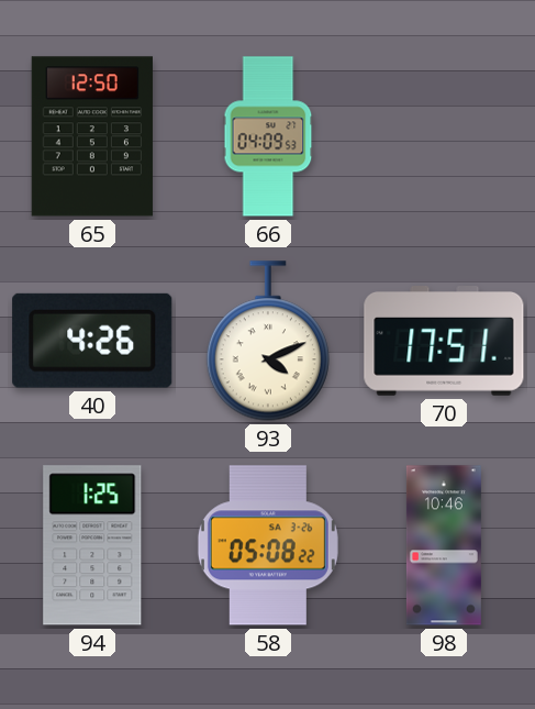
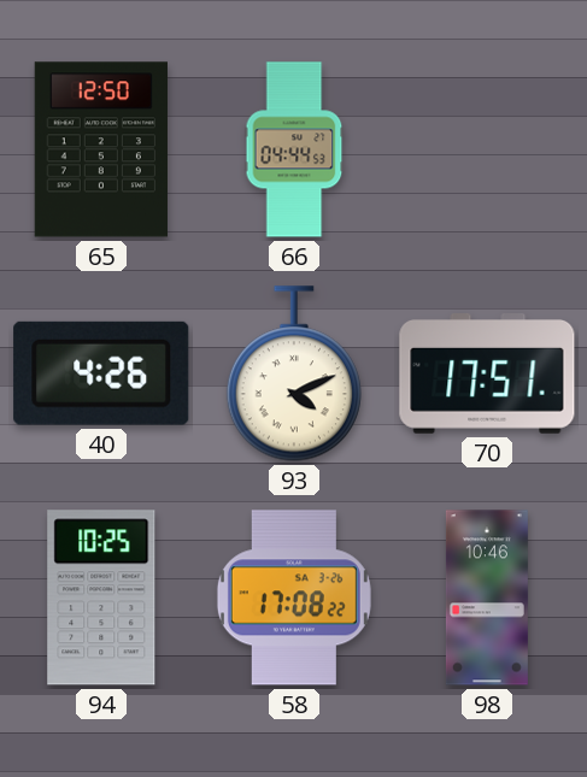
66: 04:09 -> 04:44
94: 1:25 -> 10:25
58: 05:08 -> 17:08
